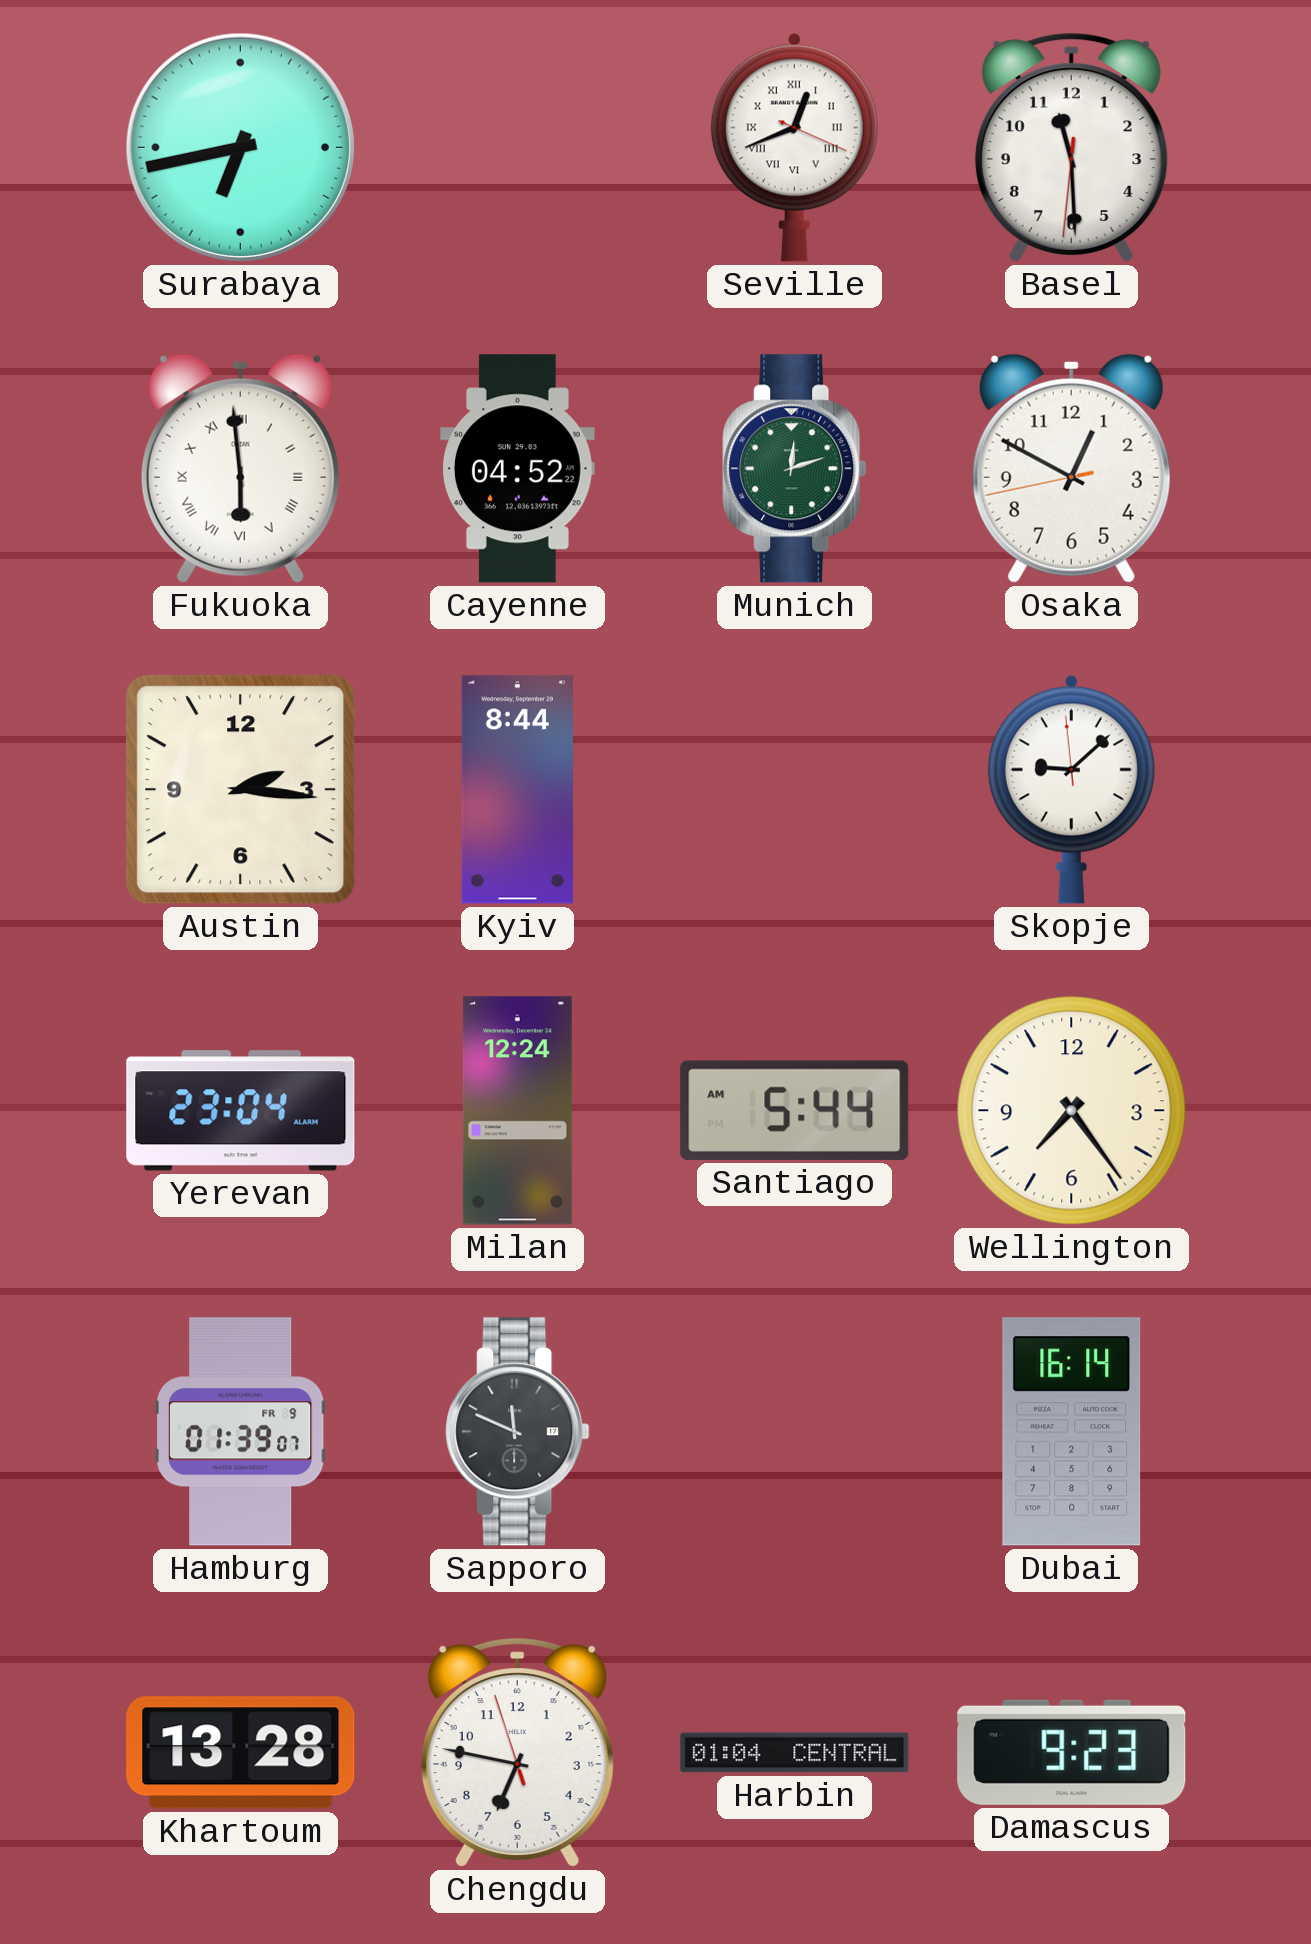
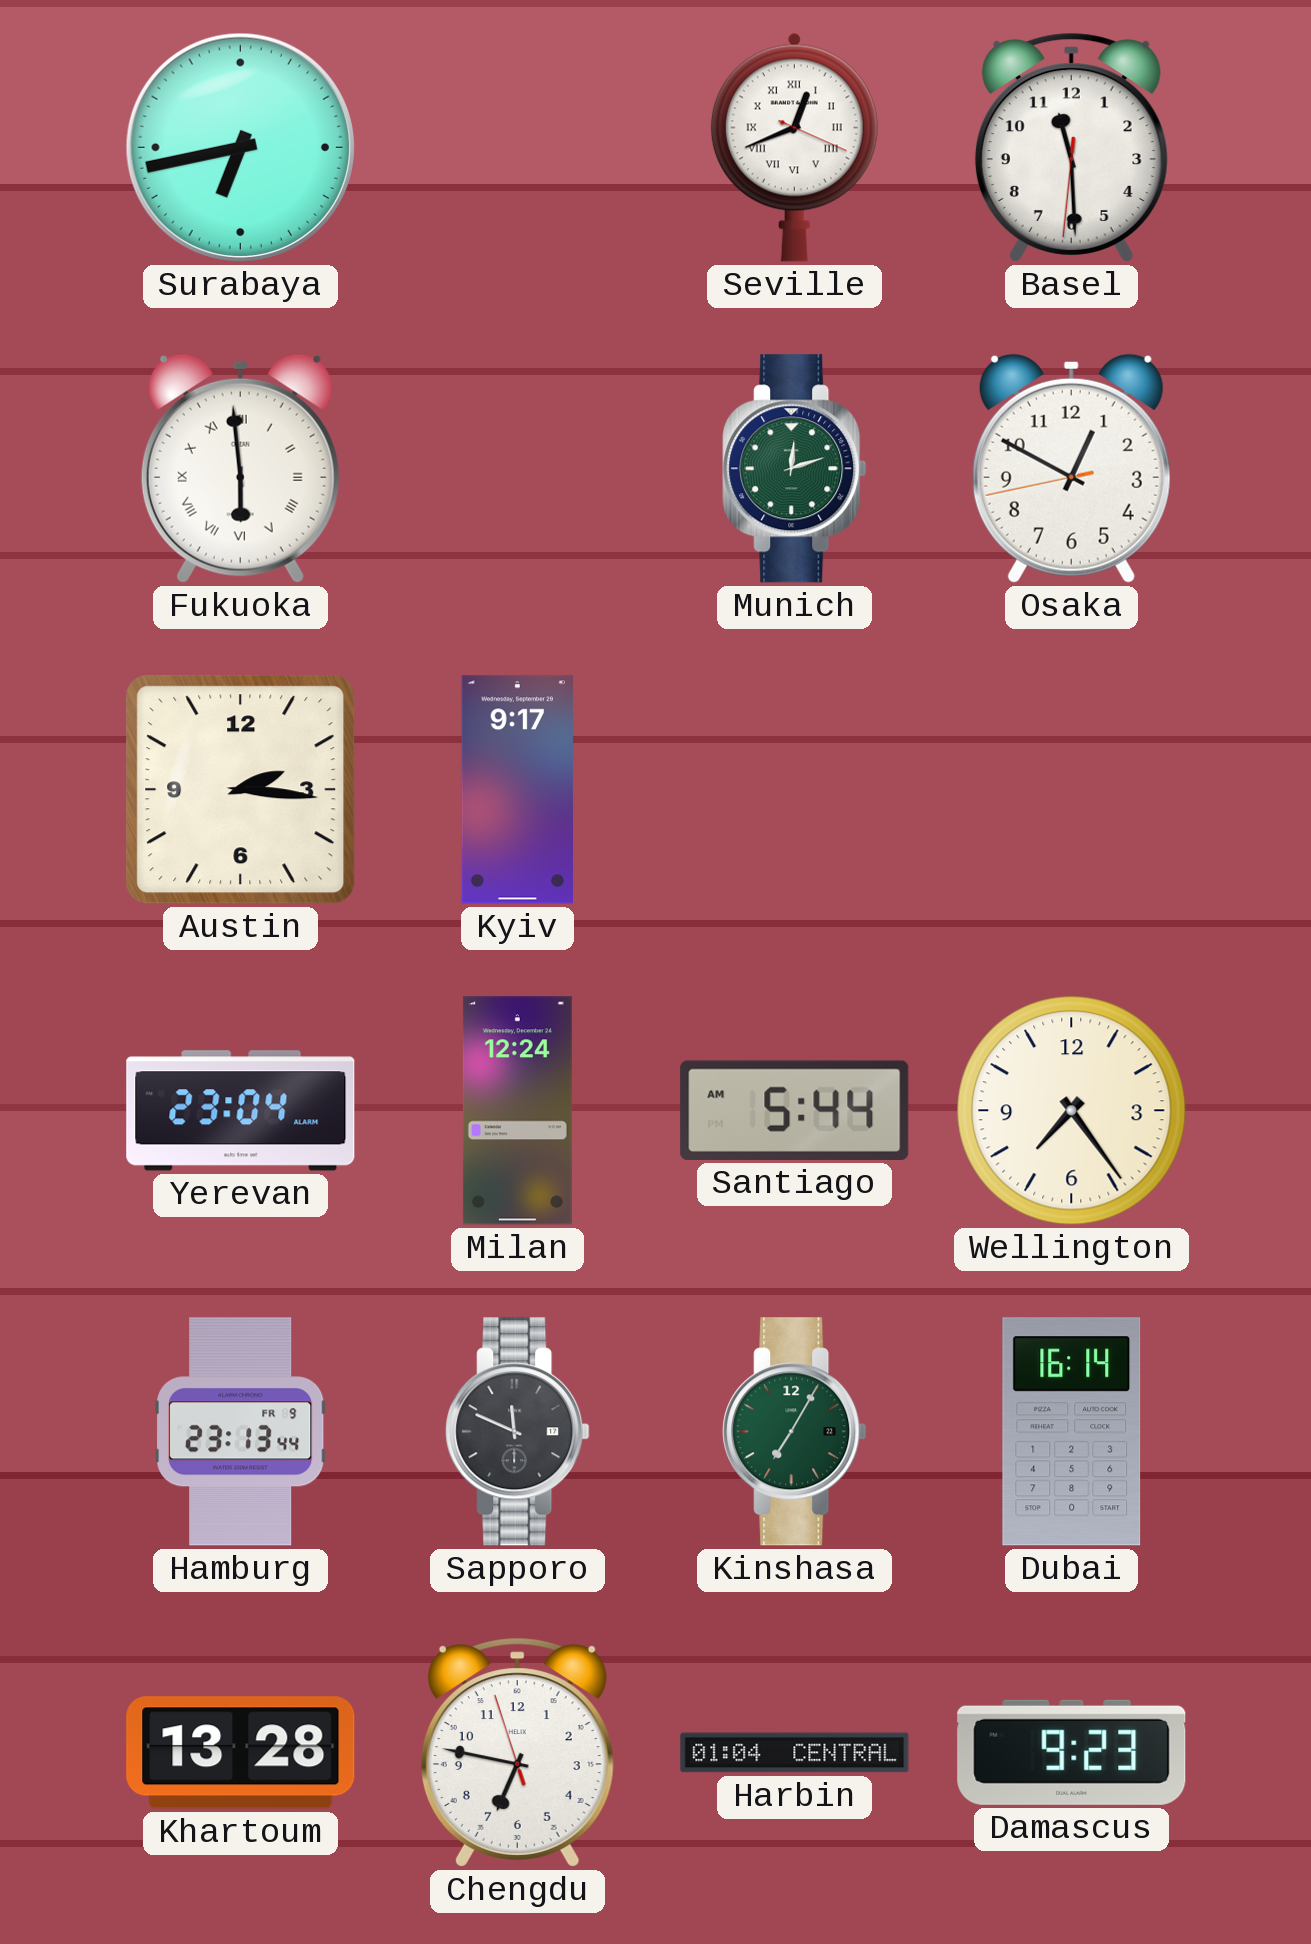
Cayenne: 04:52 -> none
Kyiv: 8:44 -> 9:17
Skopje: 9:07 -> none
Hamburg: 01:39 -> 23:13
Kinshasa: none -> 7:05
